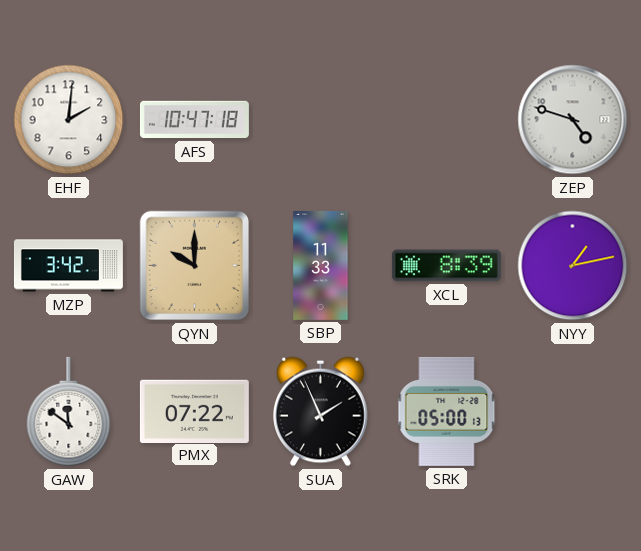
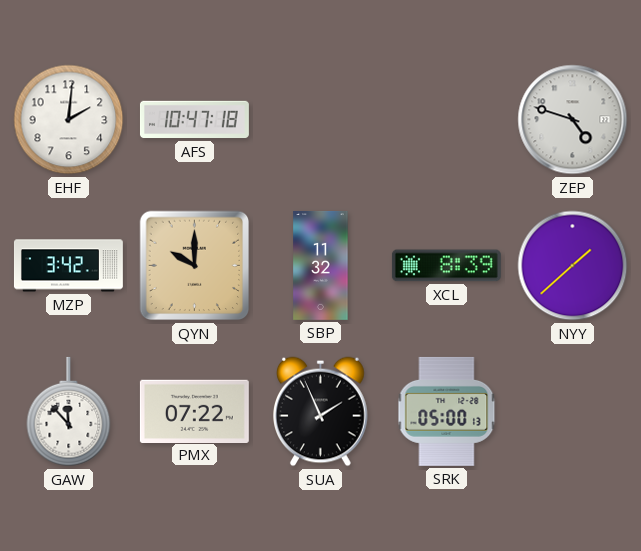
SBP: 11:33 -> 11:32
NYY: 1:13 -> 1:38
GAW: 11:51 -> 11:53
